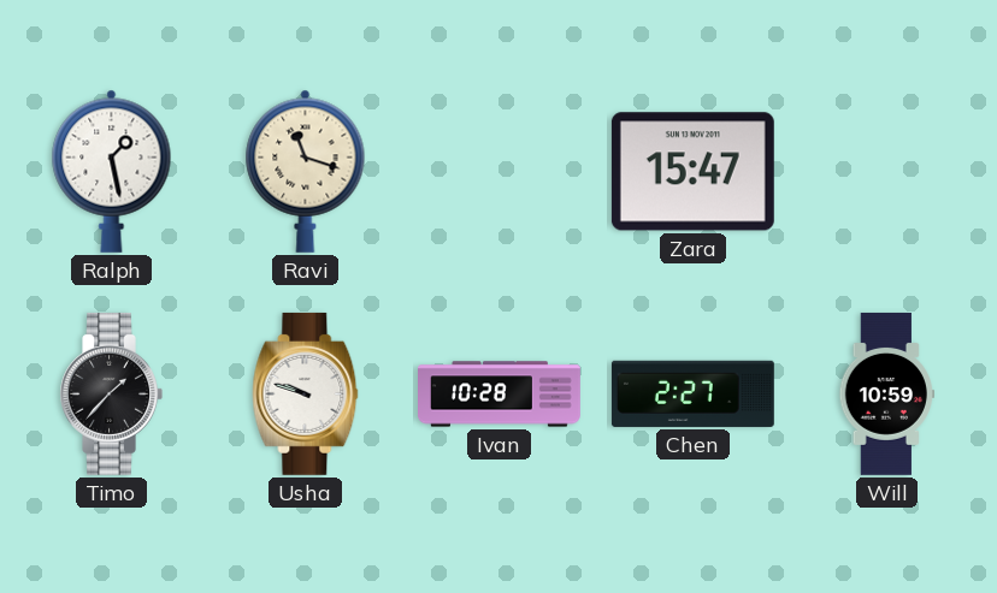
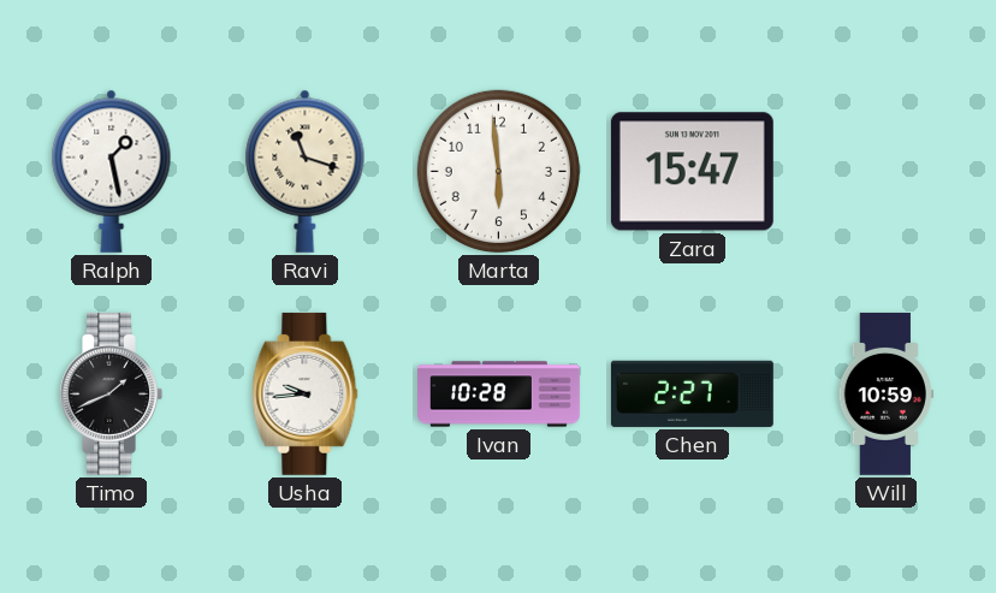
Marta: none -> 5:59
Timo: 1:37 -> 1:41
Usha: 9:48 -> 9:44
